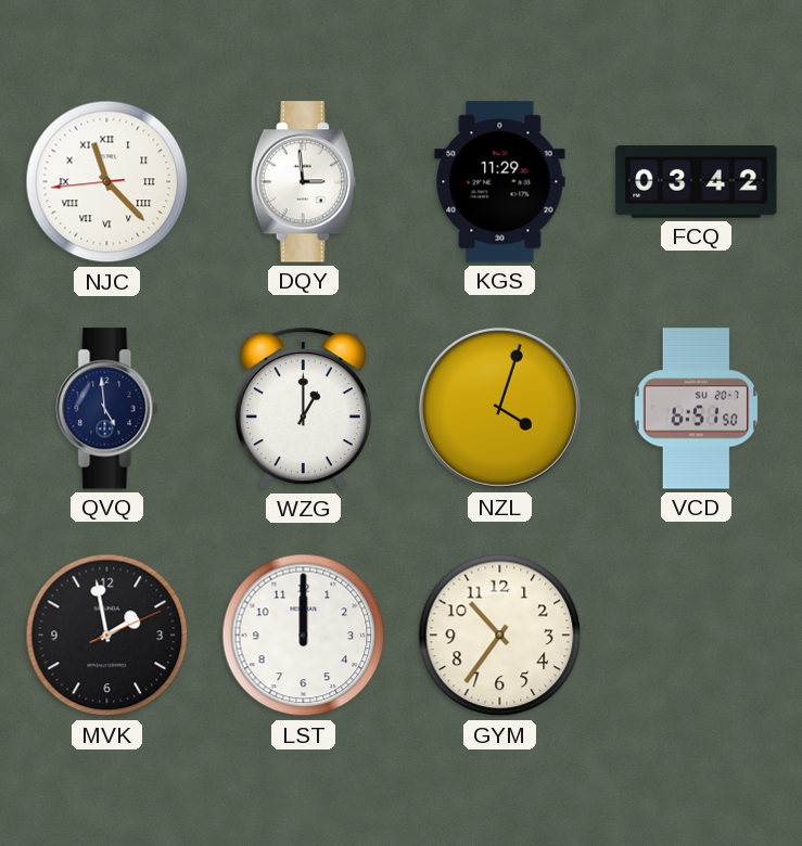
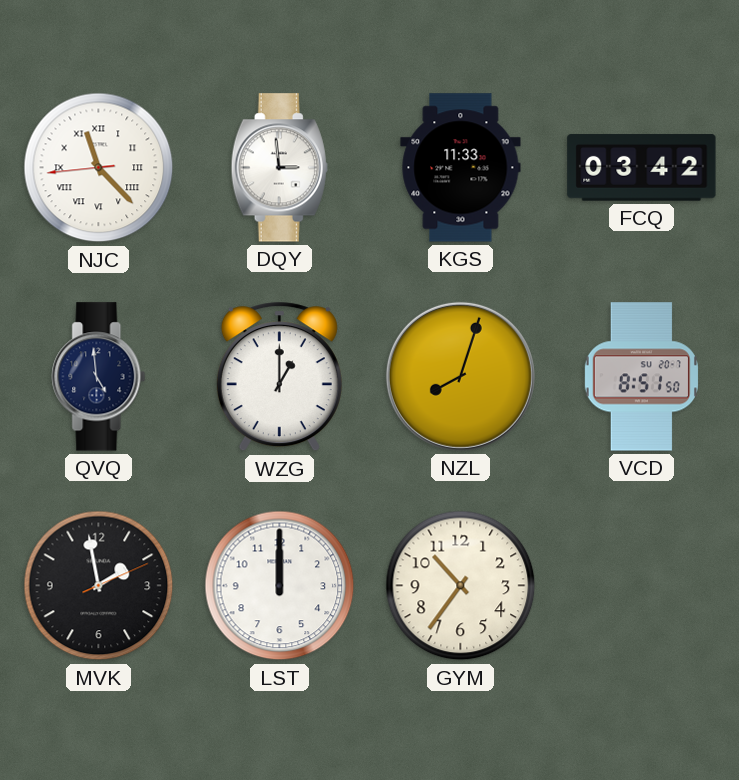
KGS: 11:29 -> 11:33
NZL: 4:03 -> 8:03
VCD: 6:51 -> 8:51
